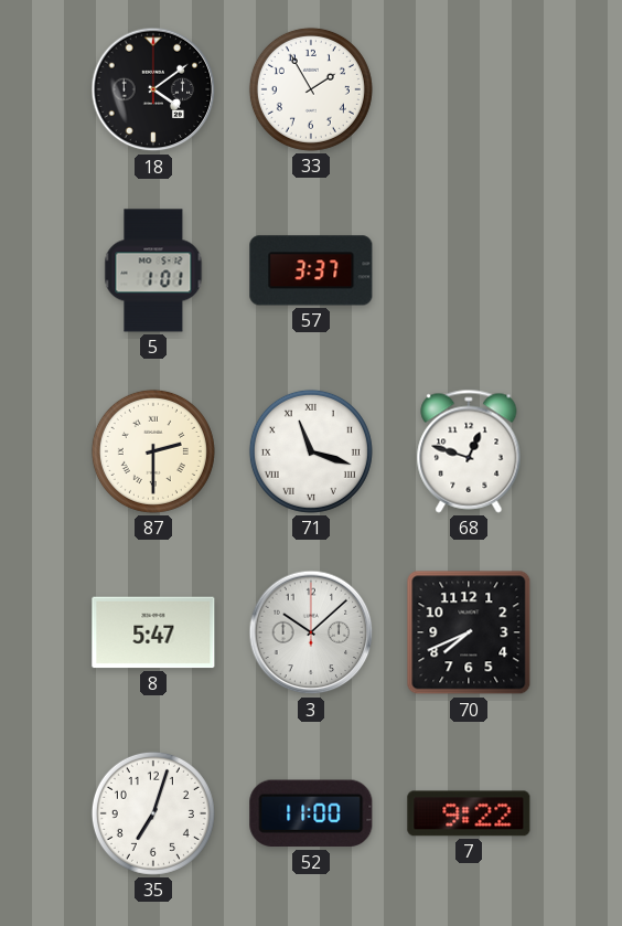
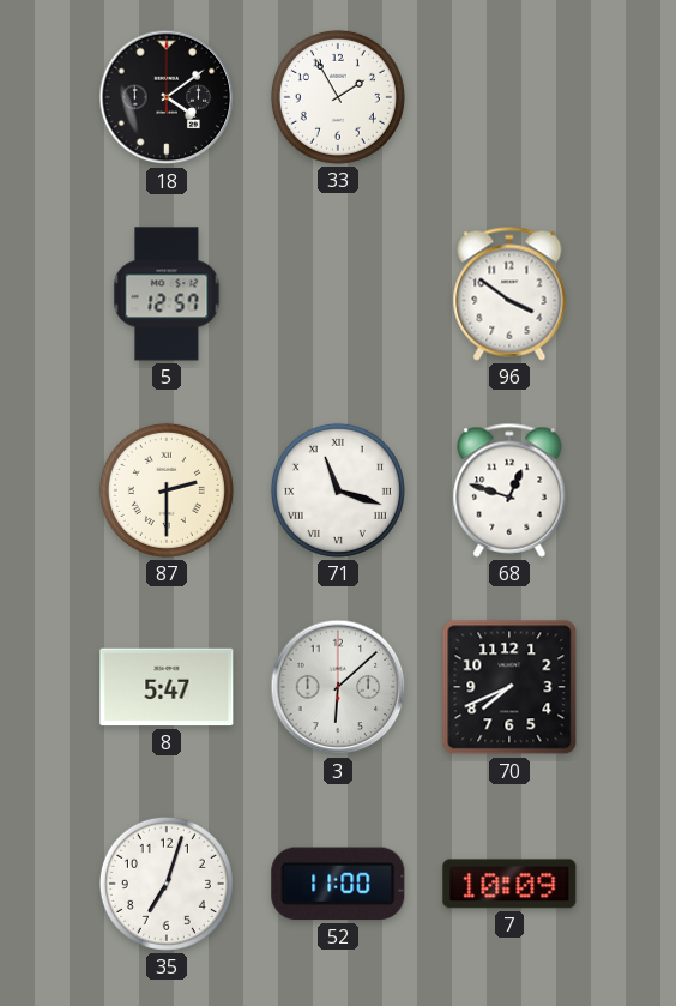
5: 1:01 -> 12:57
57: 3:37 -> none
96: none -> 3:51
3: 10:08 -> 6:08
7: 9:22 -> 10:09
